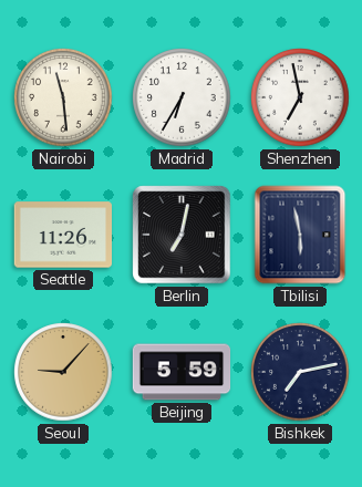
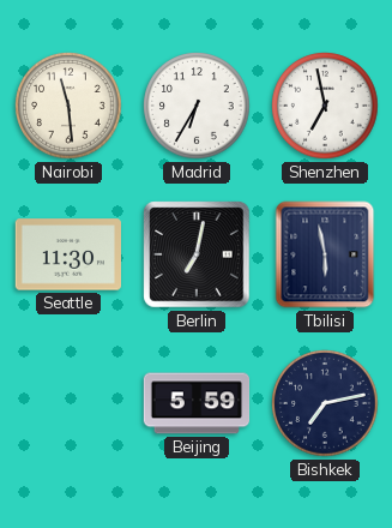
Seattle: 11:26 -> 11:30
Seoul: 9:07 -> none
